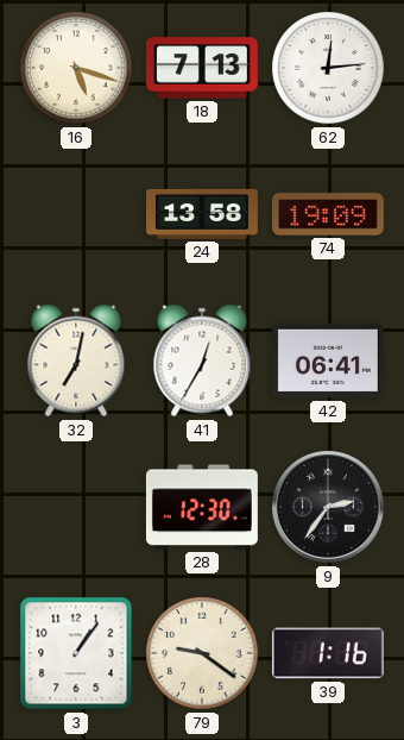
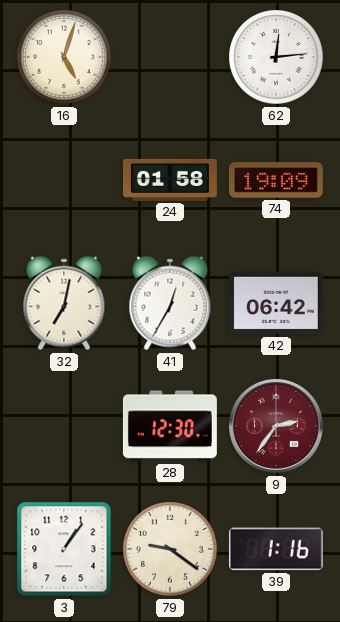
16: 5:18 -> 5:03
18: 7:13 -> none
24: 13:58 -> 01:58
42: 06:41 -> 06:42
9 dial: black -> burgundy
